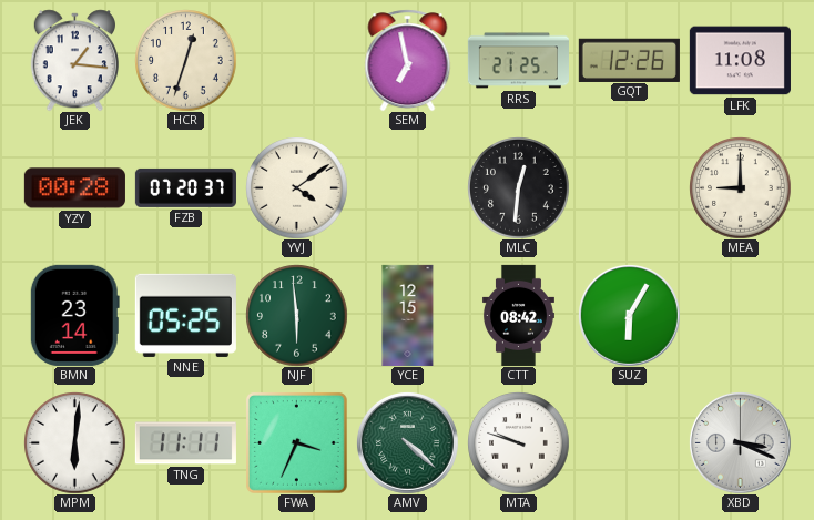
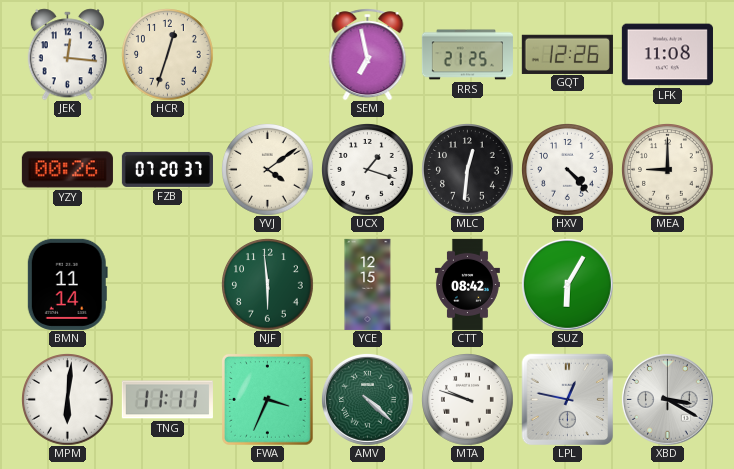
JEK: 1:16 -> 12:16
YZY: 00:28 -> 00:26
UCX: none -> 1:18
HXV: none -> 4:23
BMN: 23:14 -> 11:14
NNE: 05:25 -> none
LPL: none -> 12:47
XBD: 3:19 -> 3:20
